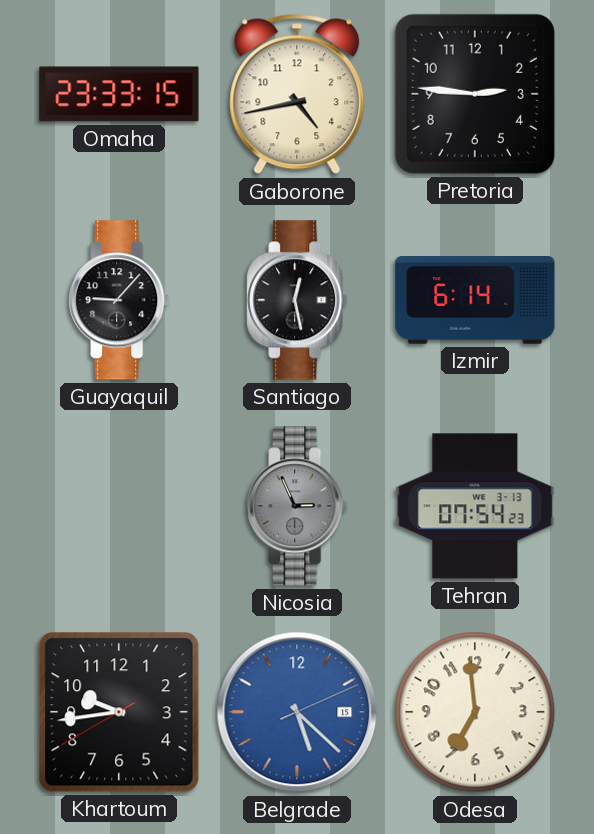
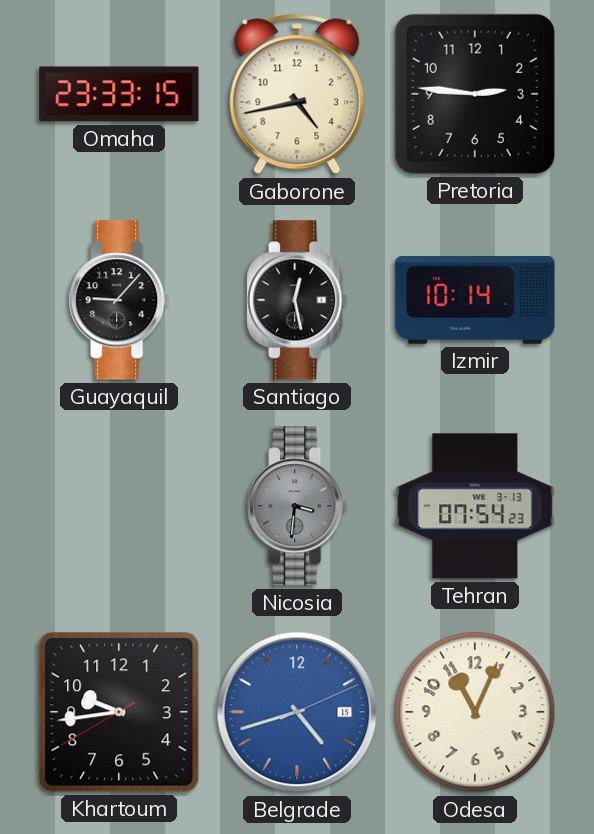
Izmir: 6:14 -> 10:14
Nicosia: 2:56 -> 3:31
Belgrade: 5:22 -> 4:42
Odesa: 6:59 -> 11:04
